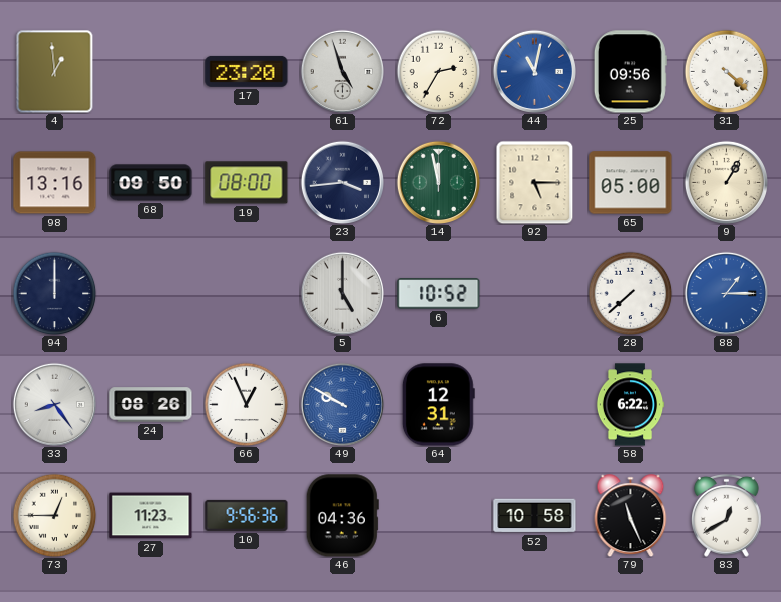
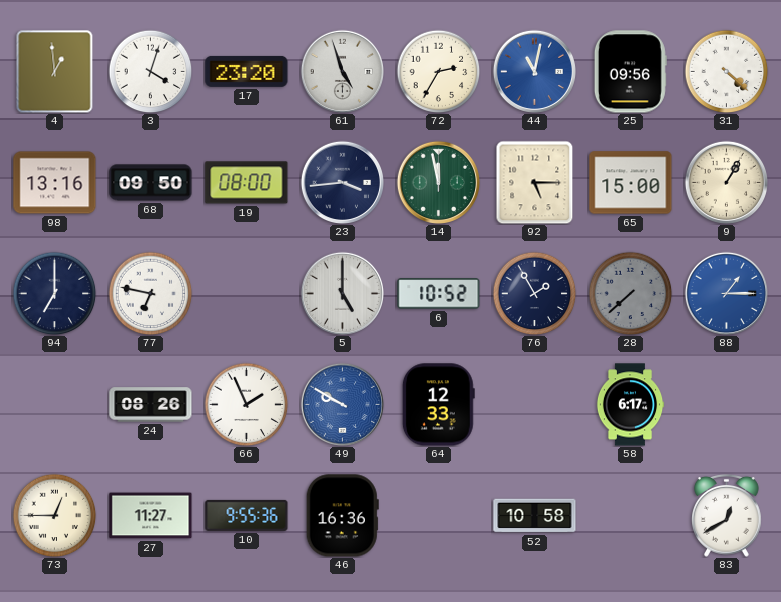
3: none -> 4:03
65: 05:00 -> 15:00
94: 12:00 -> 7:00
77: none -> 6:47
76: none -> 1:55
28 dial: white -> grey
33: 8:24 -> none
66: 12:56 -> 1:56
64: 12:31 -> 12:33
58: 6:22 -> 6:17
27: 11:23 -> 11:27
10: 9:56 -> 9:55
46: 04:36 -> 16:36
79: 11:26 -> none
